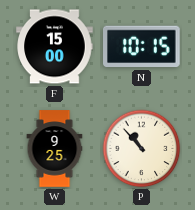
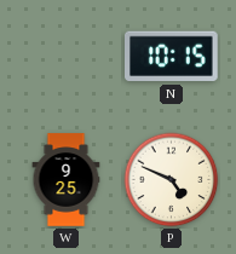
F: 15:00 -> none
P: 10:53 -> 4:49
